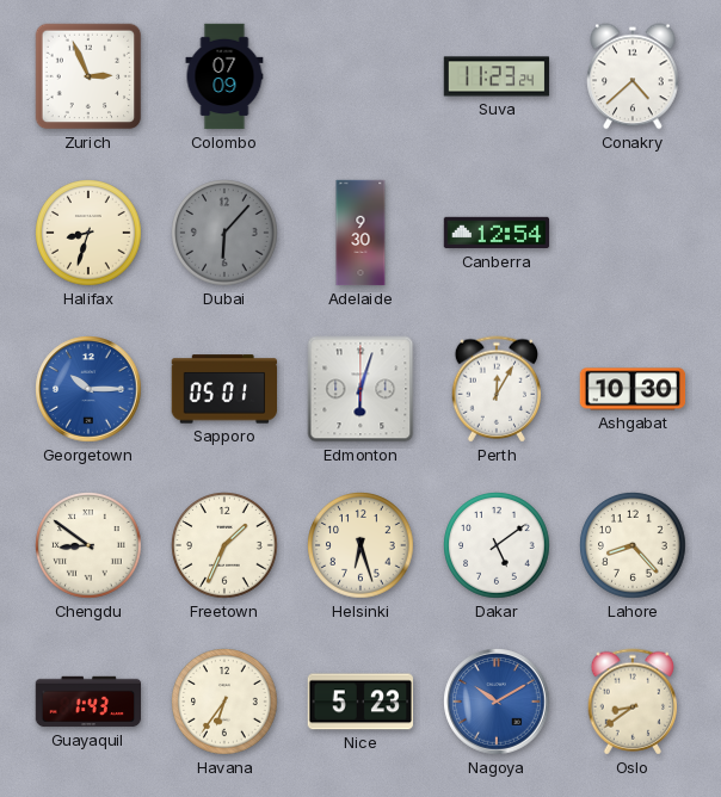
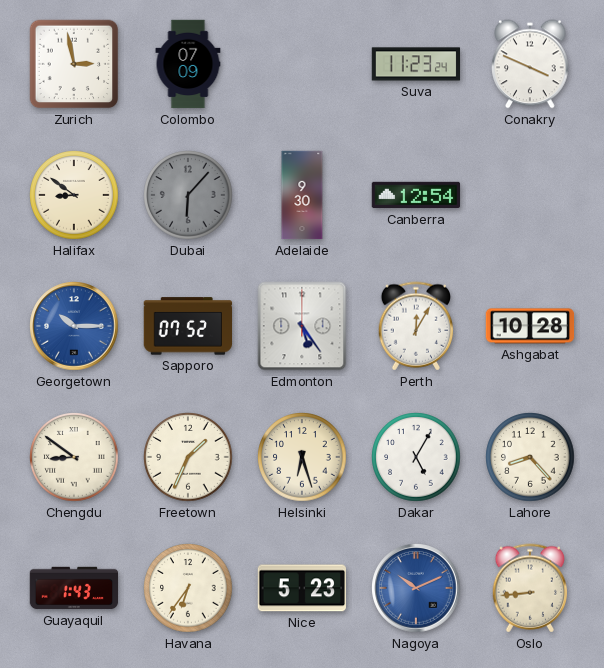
Zurich: 2:56 -> 2:58
Conakry: 4:38 -> 3:49
Halifax: 8:33 -> 8:51
Sapporo: 05:01 -> 07:52
Edmonton: 6:03 -> 5:24
Ashgabat: 10:30 -> 10:28
Dakar: 5:09 -> 5:05
Nagoya: 10:10 -> 10:11
Oslo: 8:39 -> 8:44
